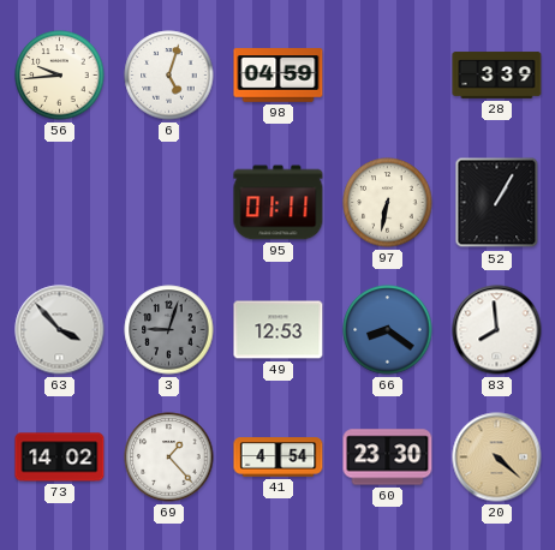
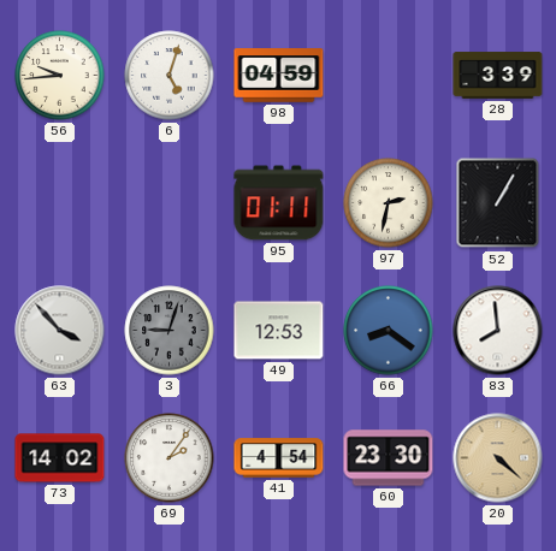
97: 6:32 -> 2:32
69: 1:23 -> 2:06
